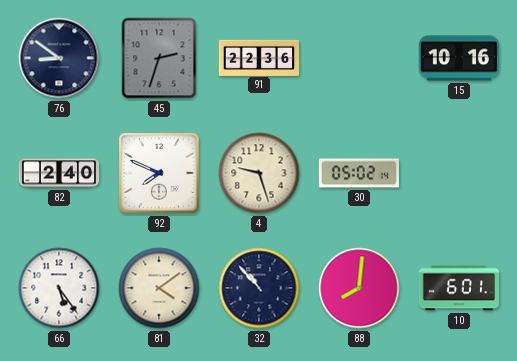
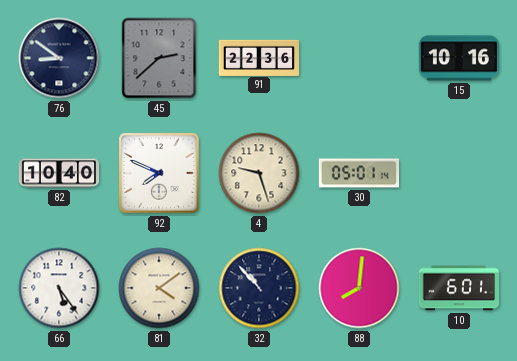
45: 2:33 -> 2:38
82: 2:40 -> 10:40
30: 05:02 -> 05:01
